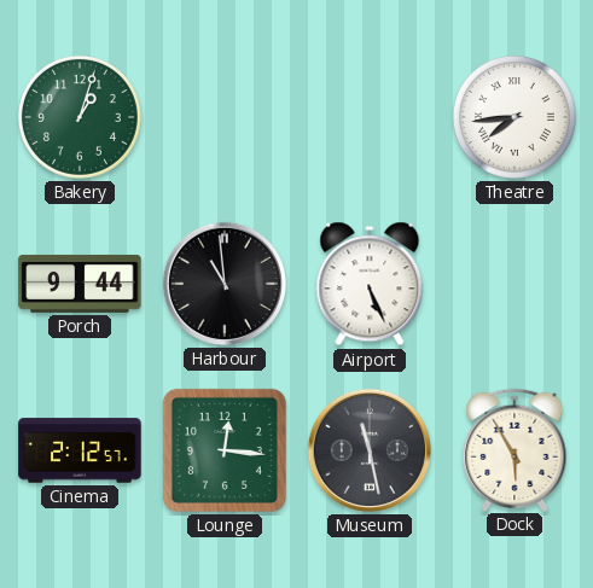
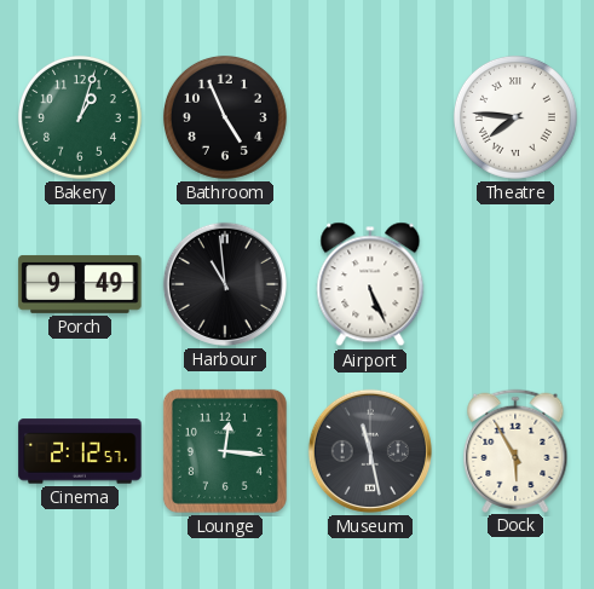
Bathroom: none -> 4:56
Theatre: 7:44 -> 7:46
Porch: 9:44 -> 9:49
